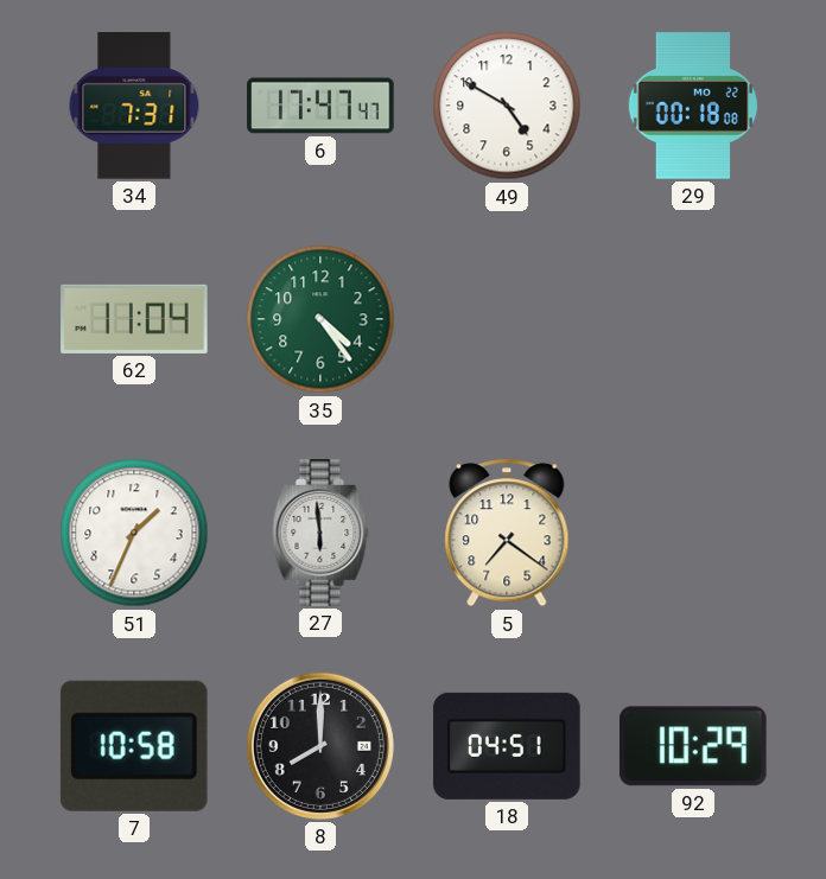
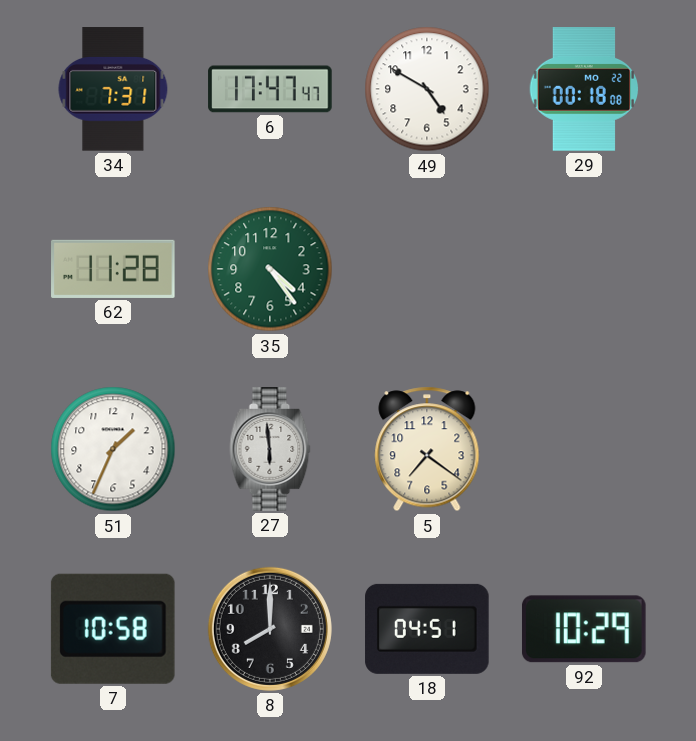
62: 11:04 -> 11:28
